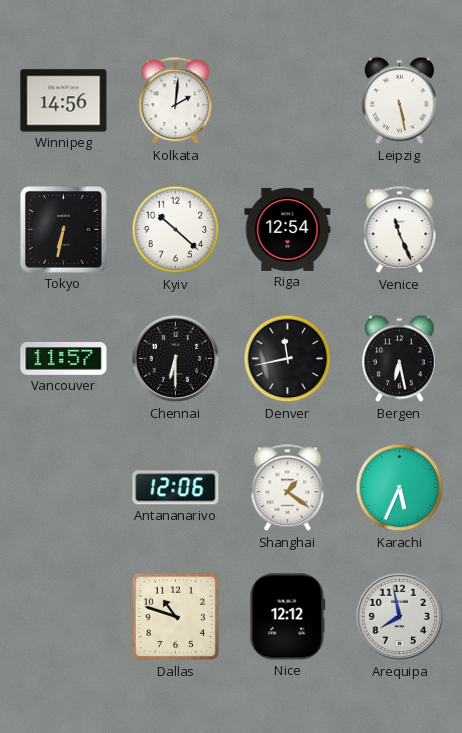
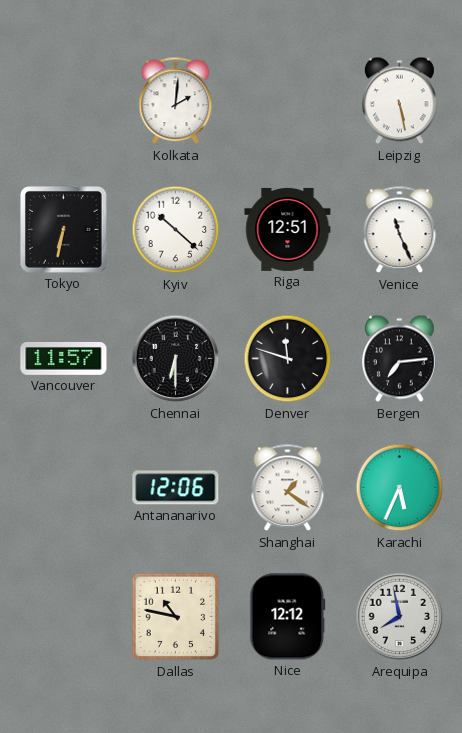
Winnipeg: 14:56 -> none
Riga: 12:54 -> 12:51
Denver: 11:43 -> 11:48
Bergen: 6:28 -> 7:14
Dallas: 10:48 -> 10:47
